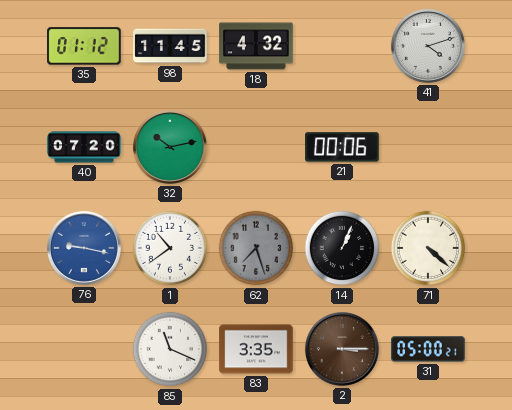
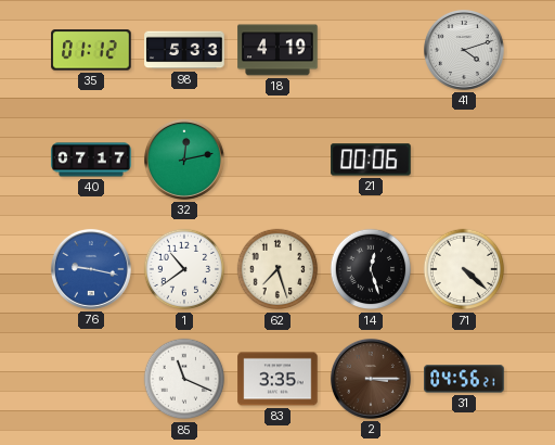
98: 11:45 -> 5:33
18: 4:32 -> 4:19
40: 07:20 -> 07:17
32: 10:13 -> 12:13
62 dial: grey -> cream
14: 1:04 -> 12:27
31: 05:00 -> 04:56
